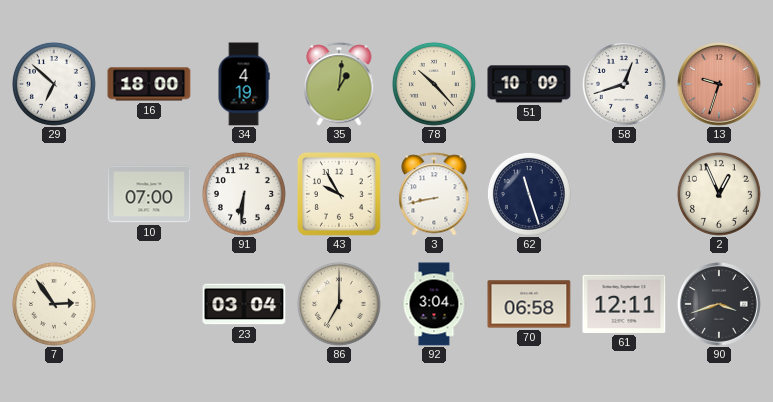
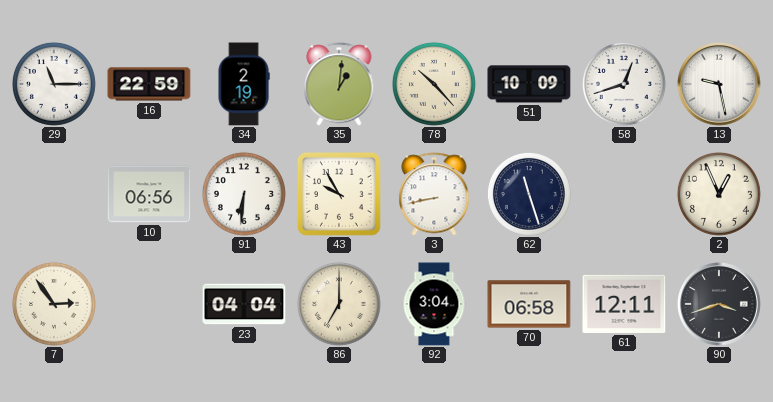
29: 6:52 -> 11:15
16: 18:00 -> 22:59
34: 4:19 -> 2:19
13: 9:33 -> 9:28
13 dial: salmon -> white
10: 07:00 -> 06:56
23: 03:04 -> 04:04
